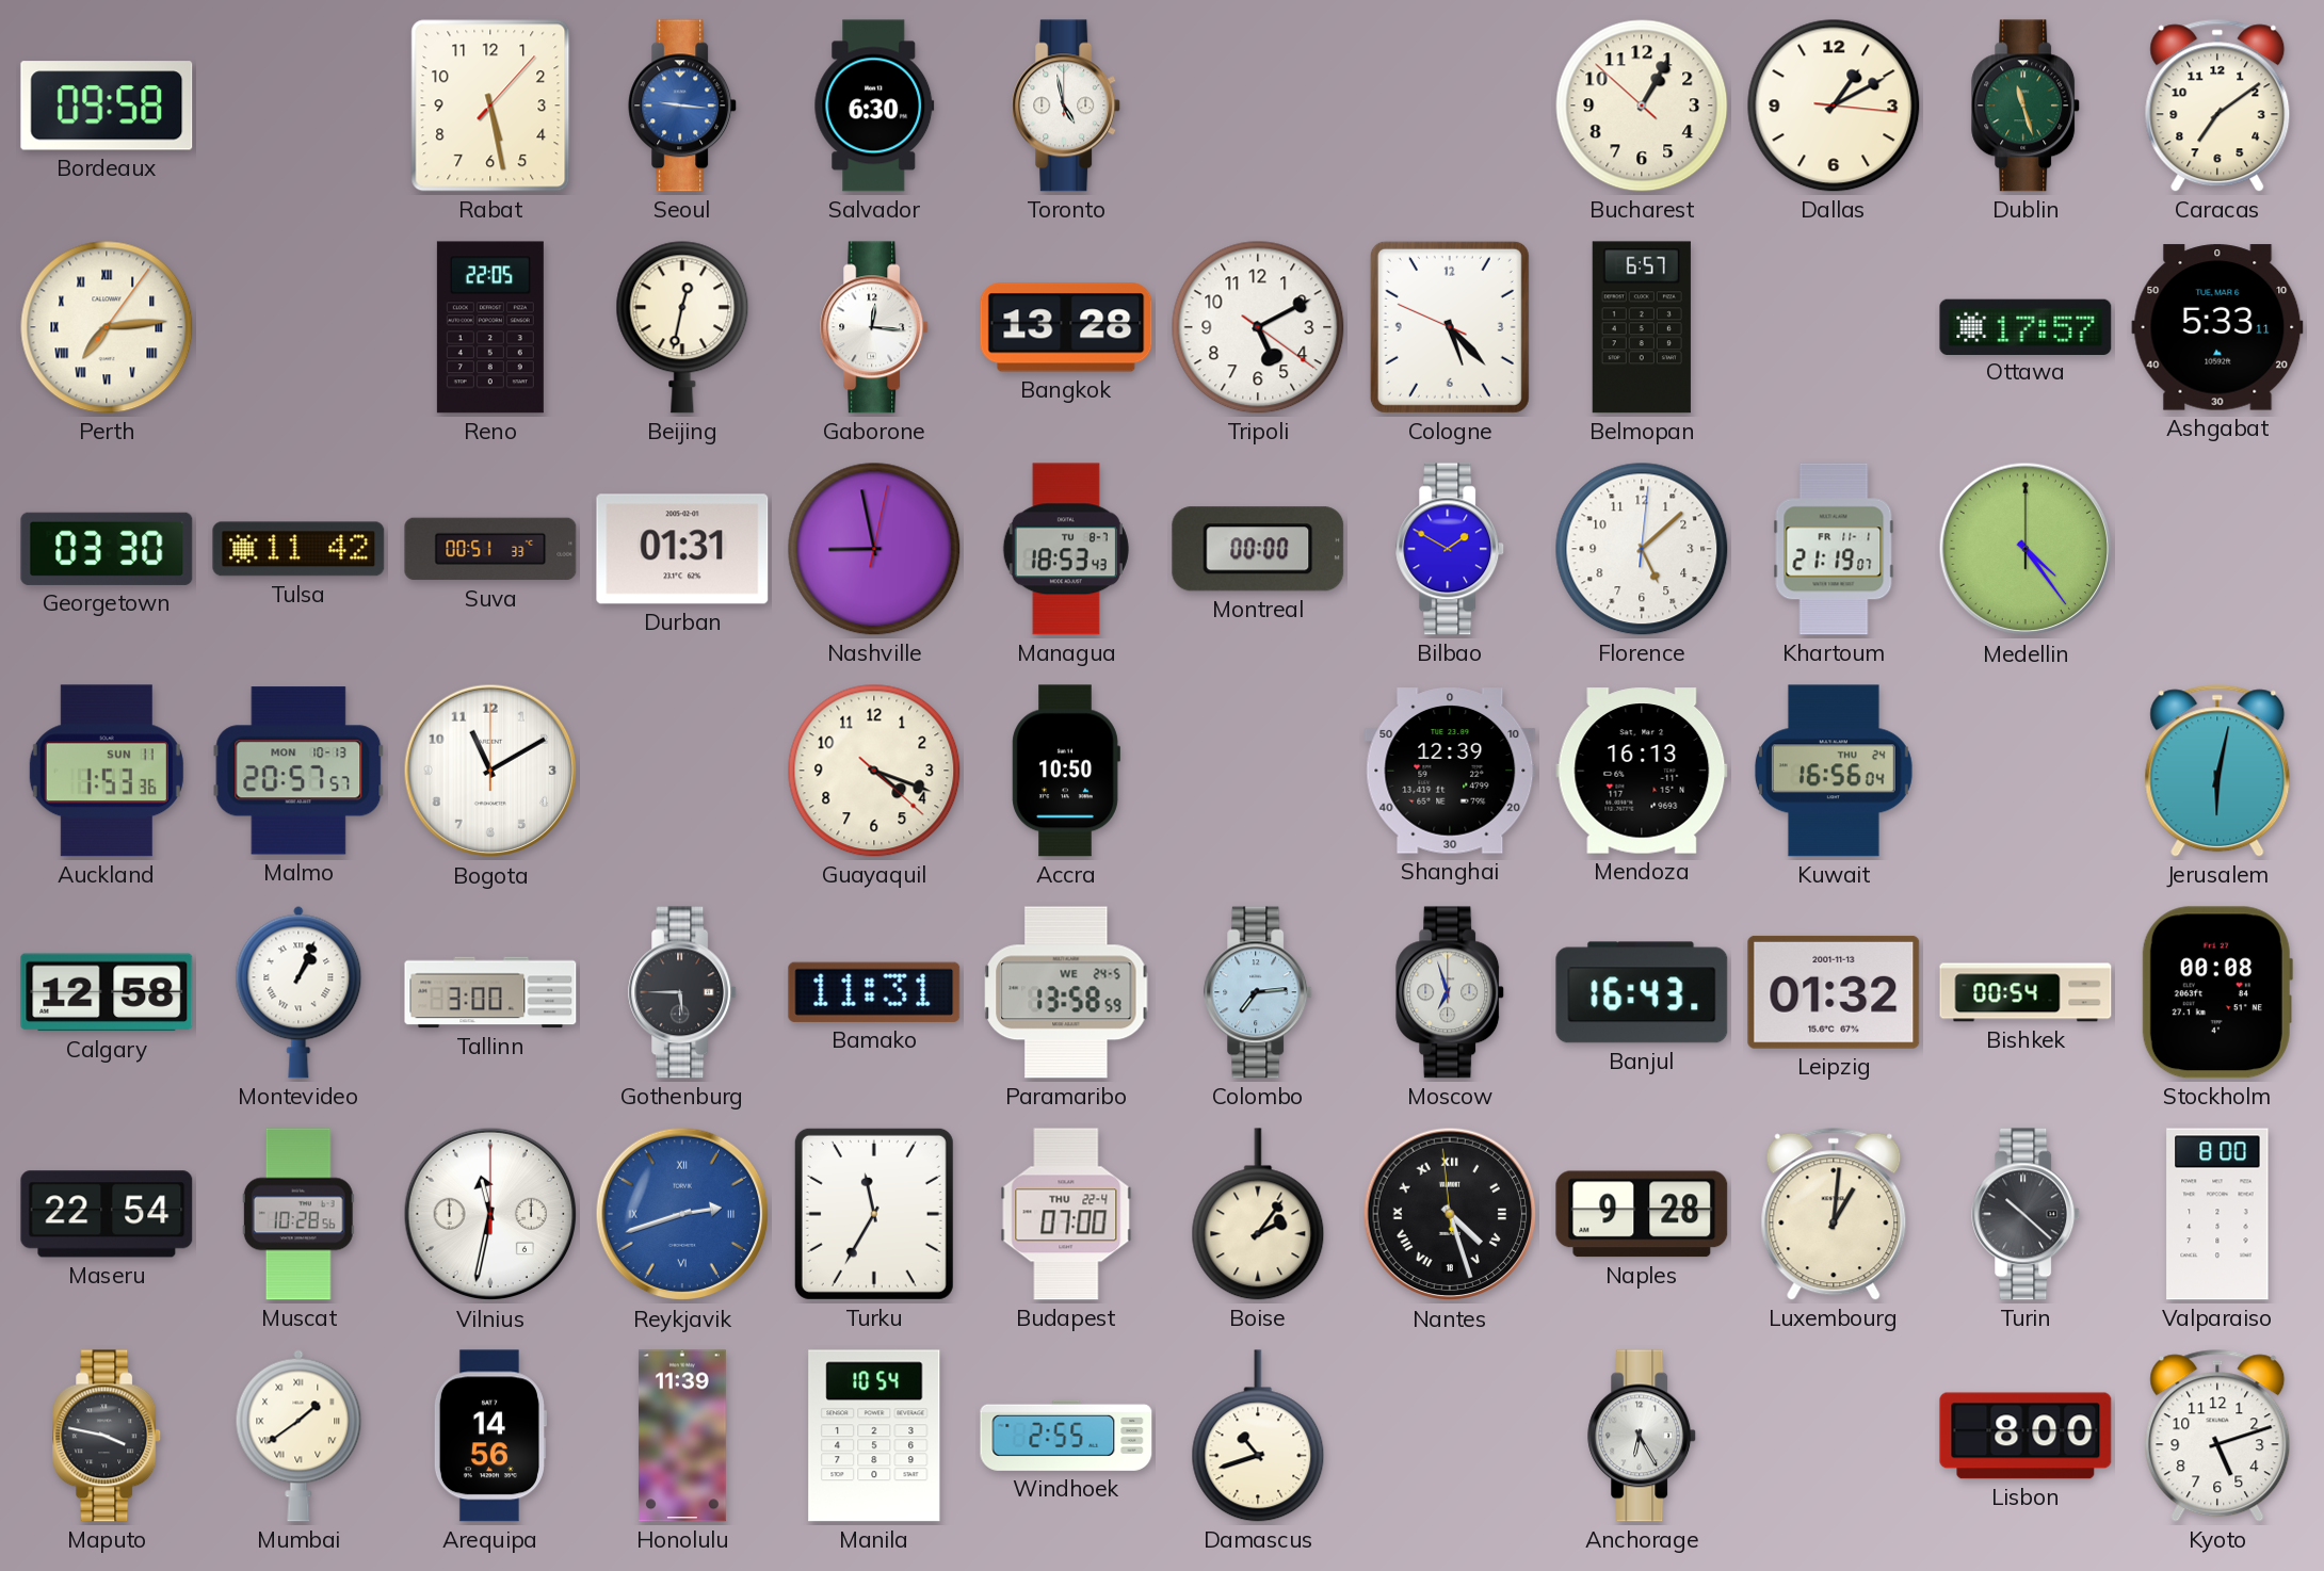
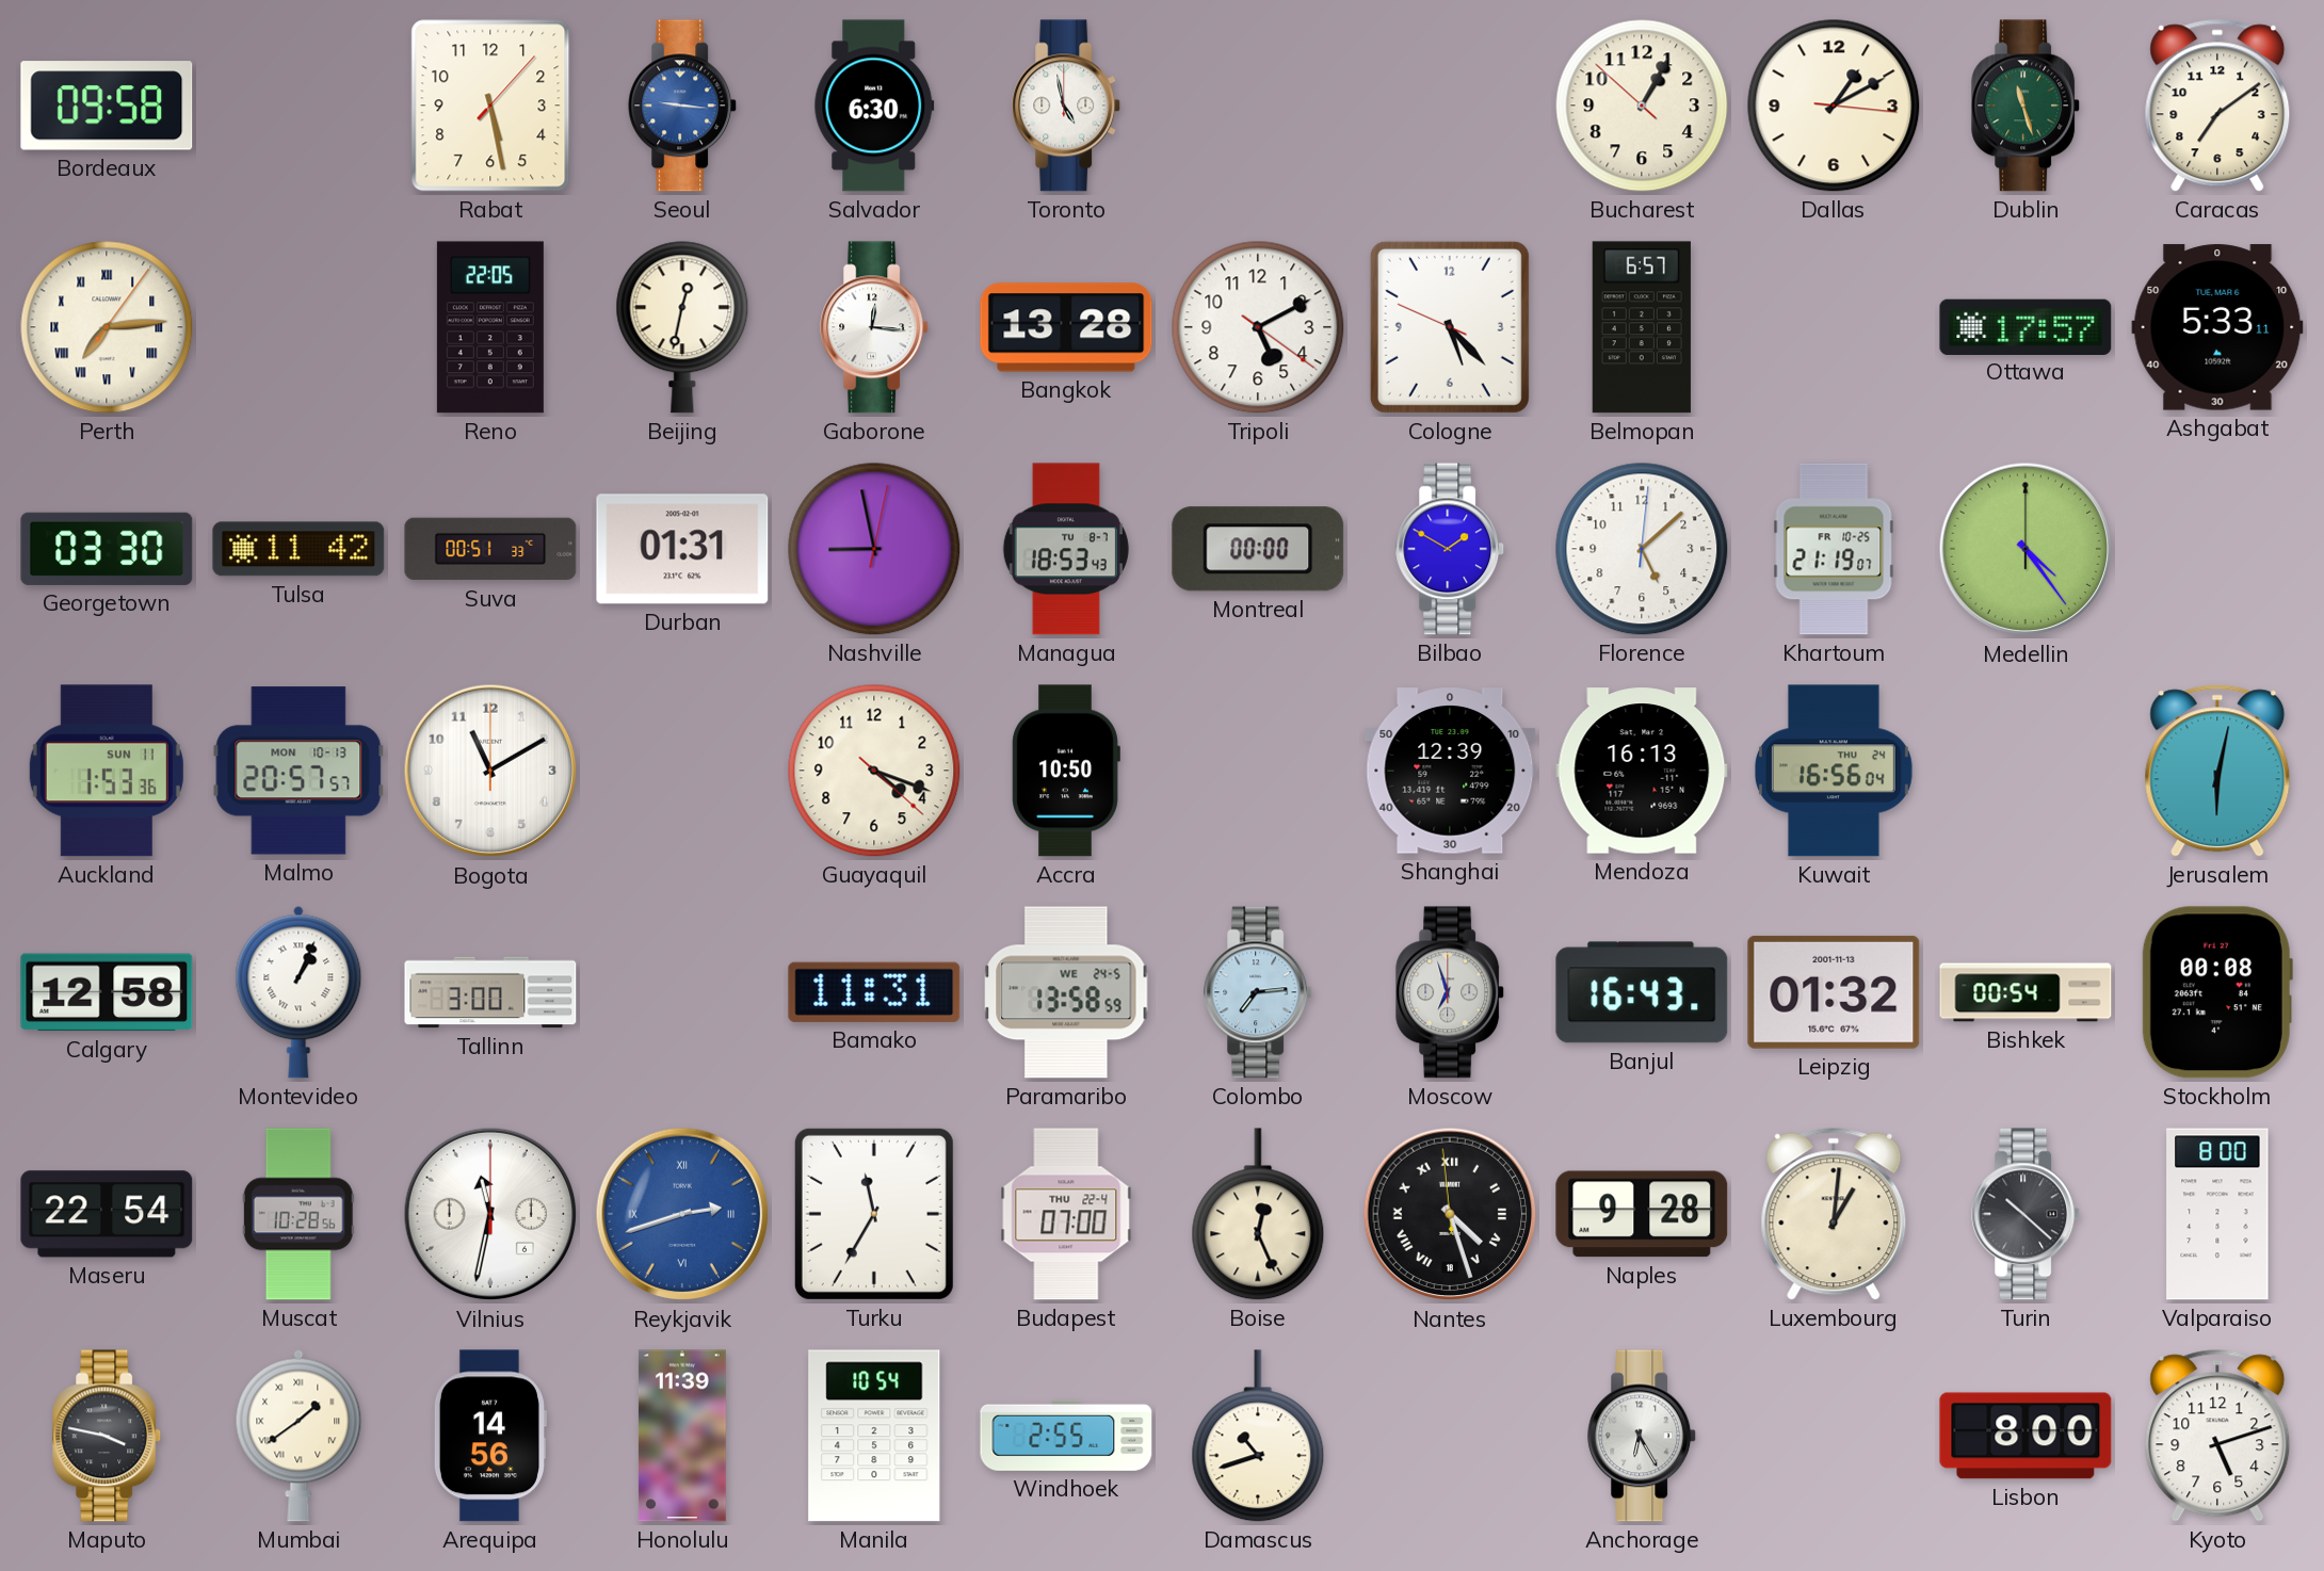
Khartoum date: FR 11-1 -> FR 10-25
Gothenburg: 5:45 -> none
Boise: 2:06 -> 12:26
